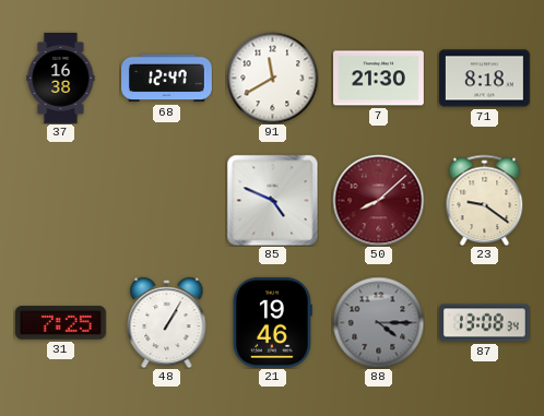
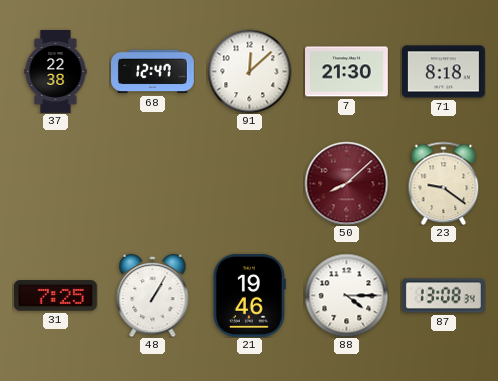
37: 16:38 -> 22:38
91: 11:40 -> 12:08
85: 4:49 -> none
88 dial: grey -> white
